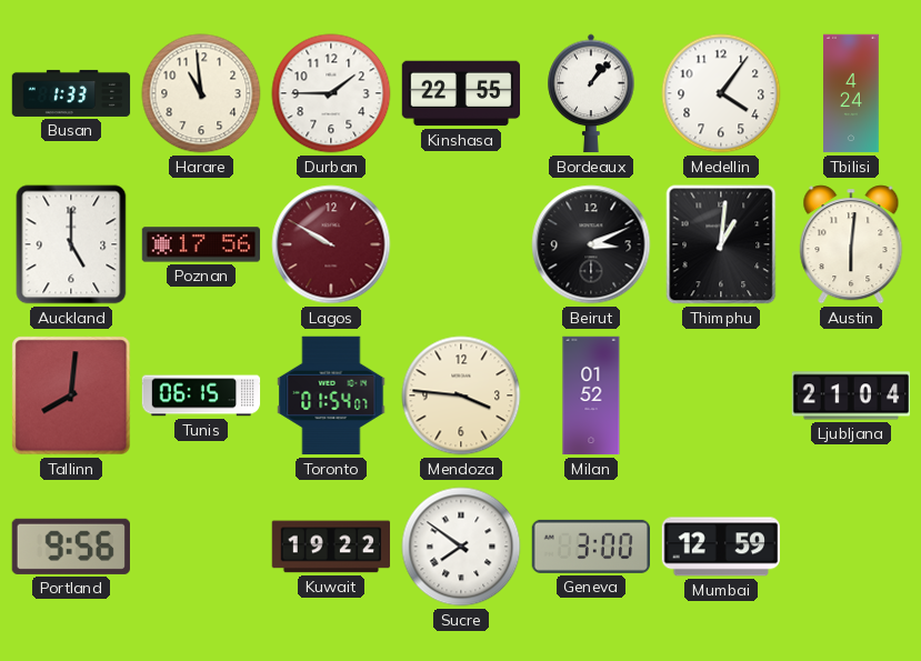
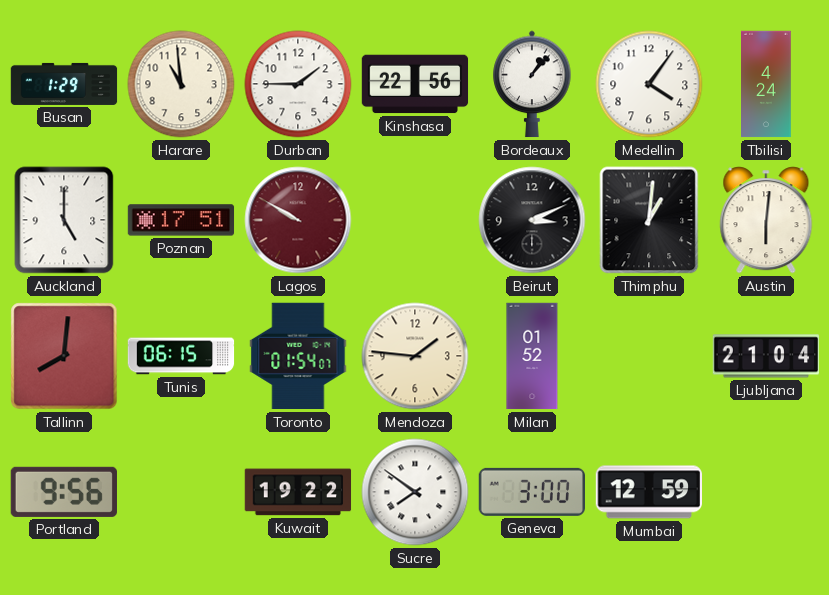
Busan: 1:33 -> 1:29
Kinshasa: 22:55 -> 22:56
Poznan: 17:56 -> 17:51
Mendoza: 3:46 -> 1:46
